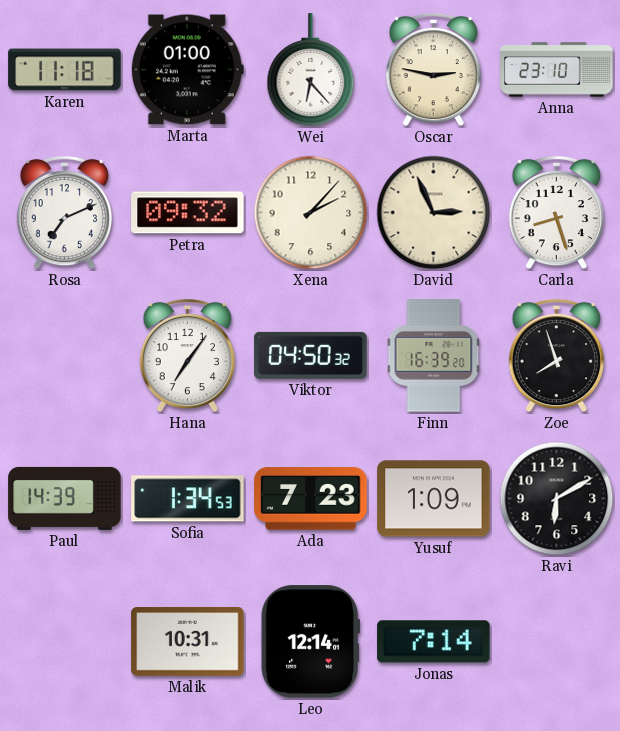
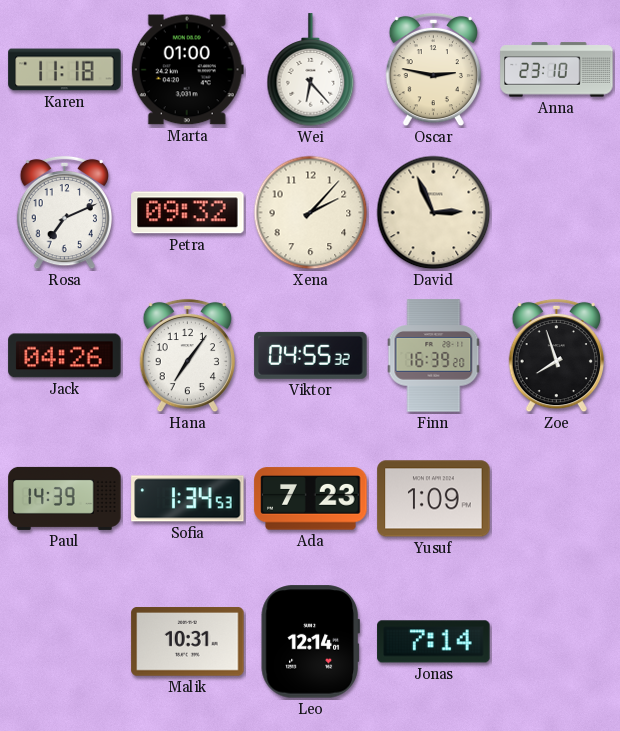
Carla: 8:27 -> none
Jack: none -> 04:26
Viktor: 04:50 -> 04:55
Ravi: 6:10 -> none
